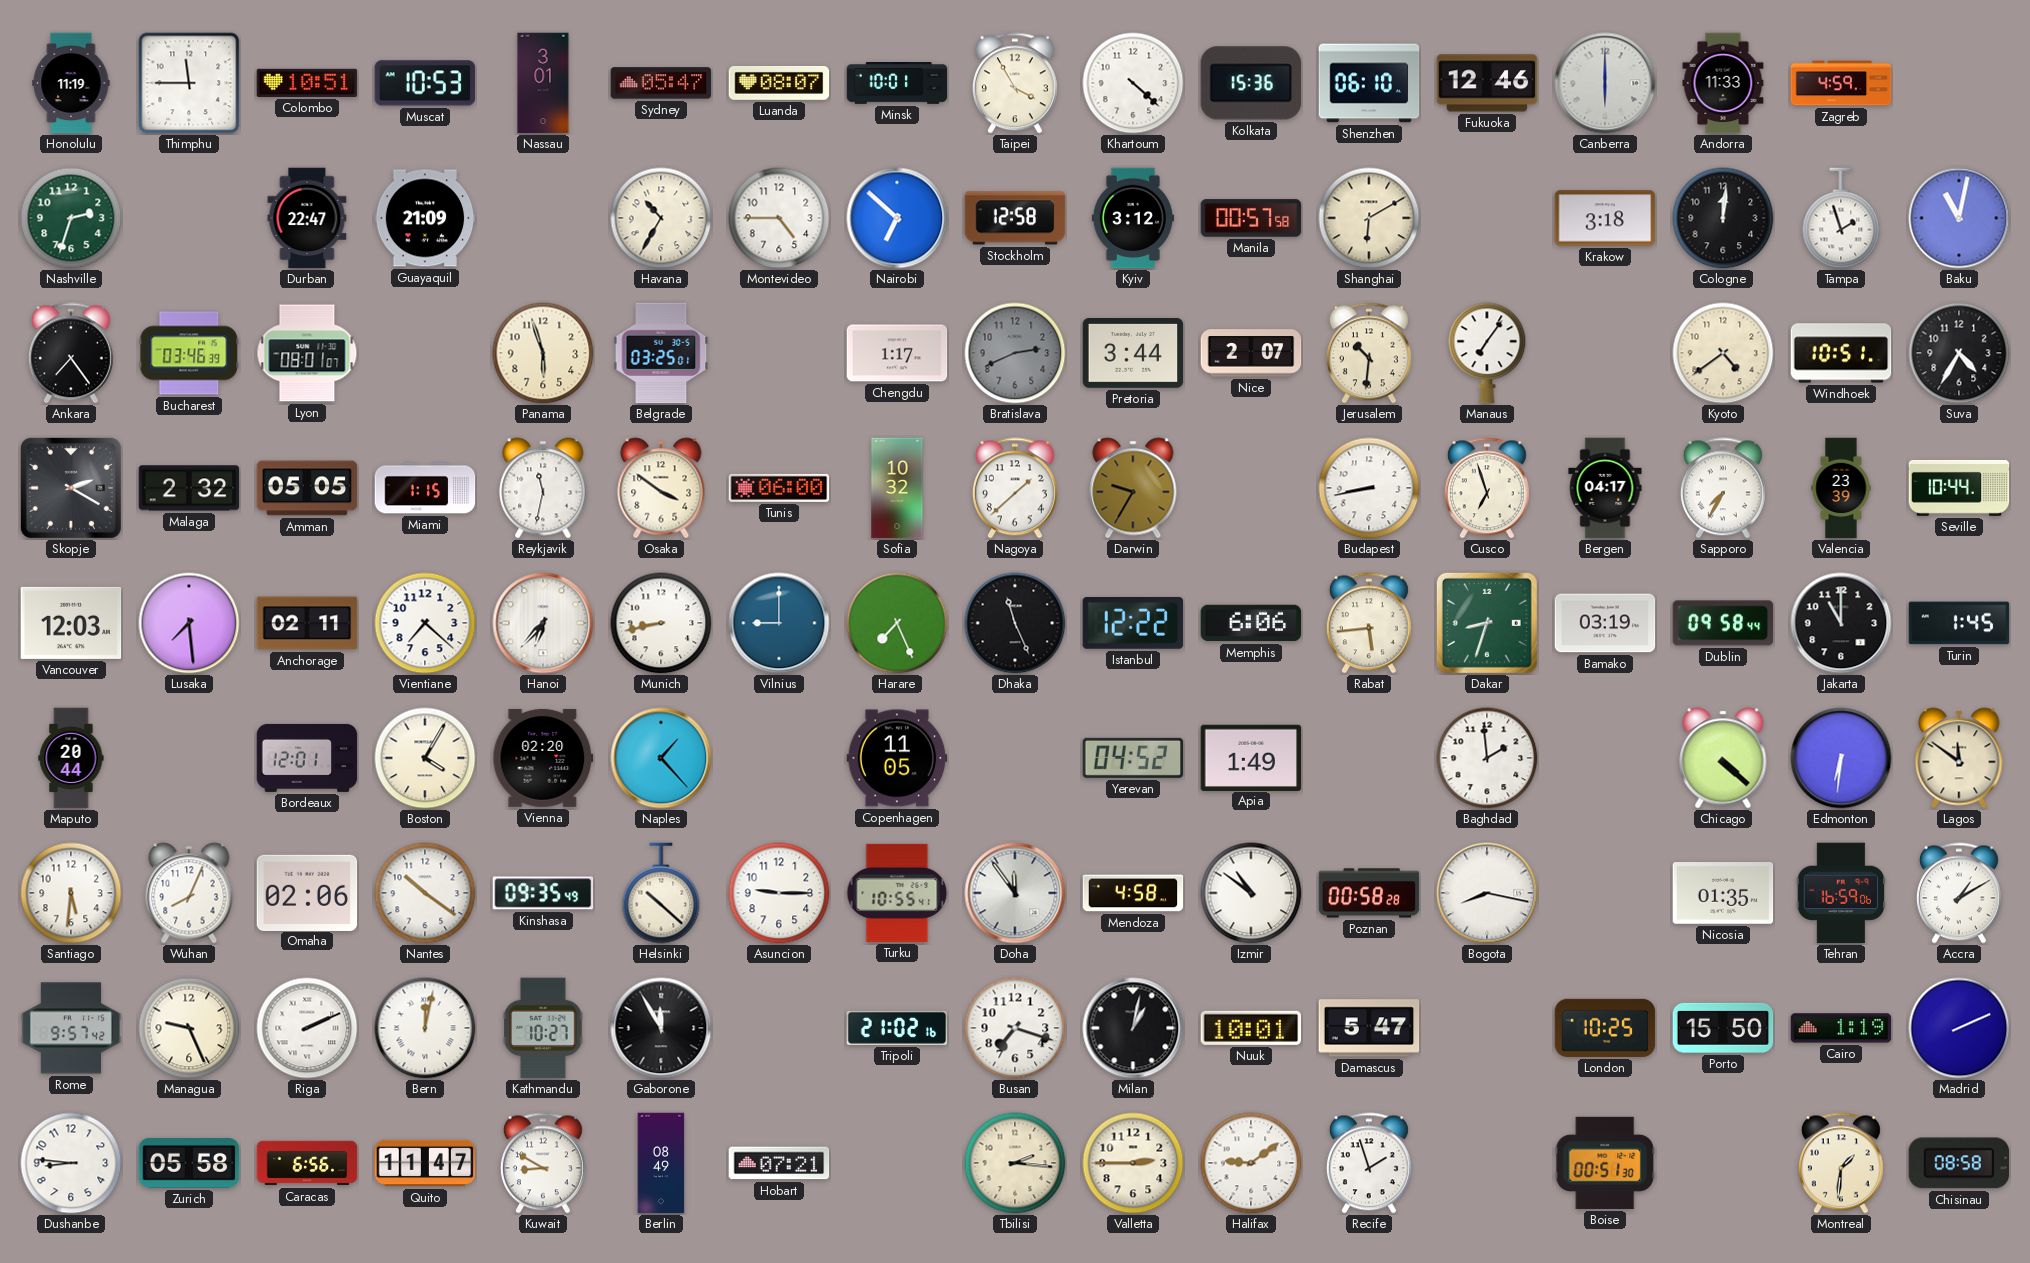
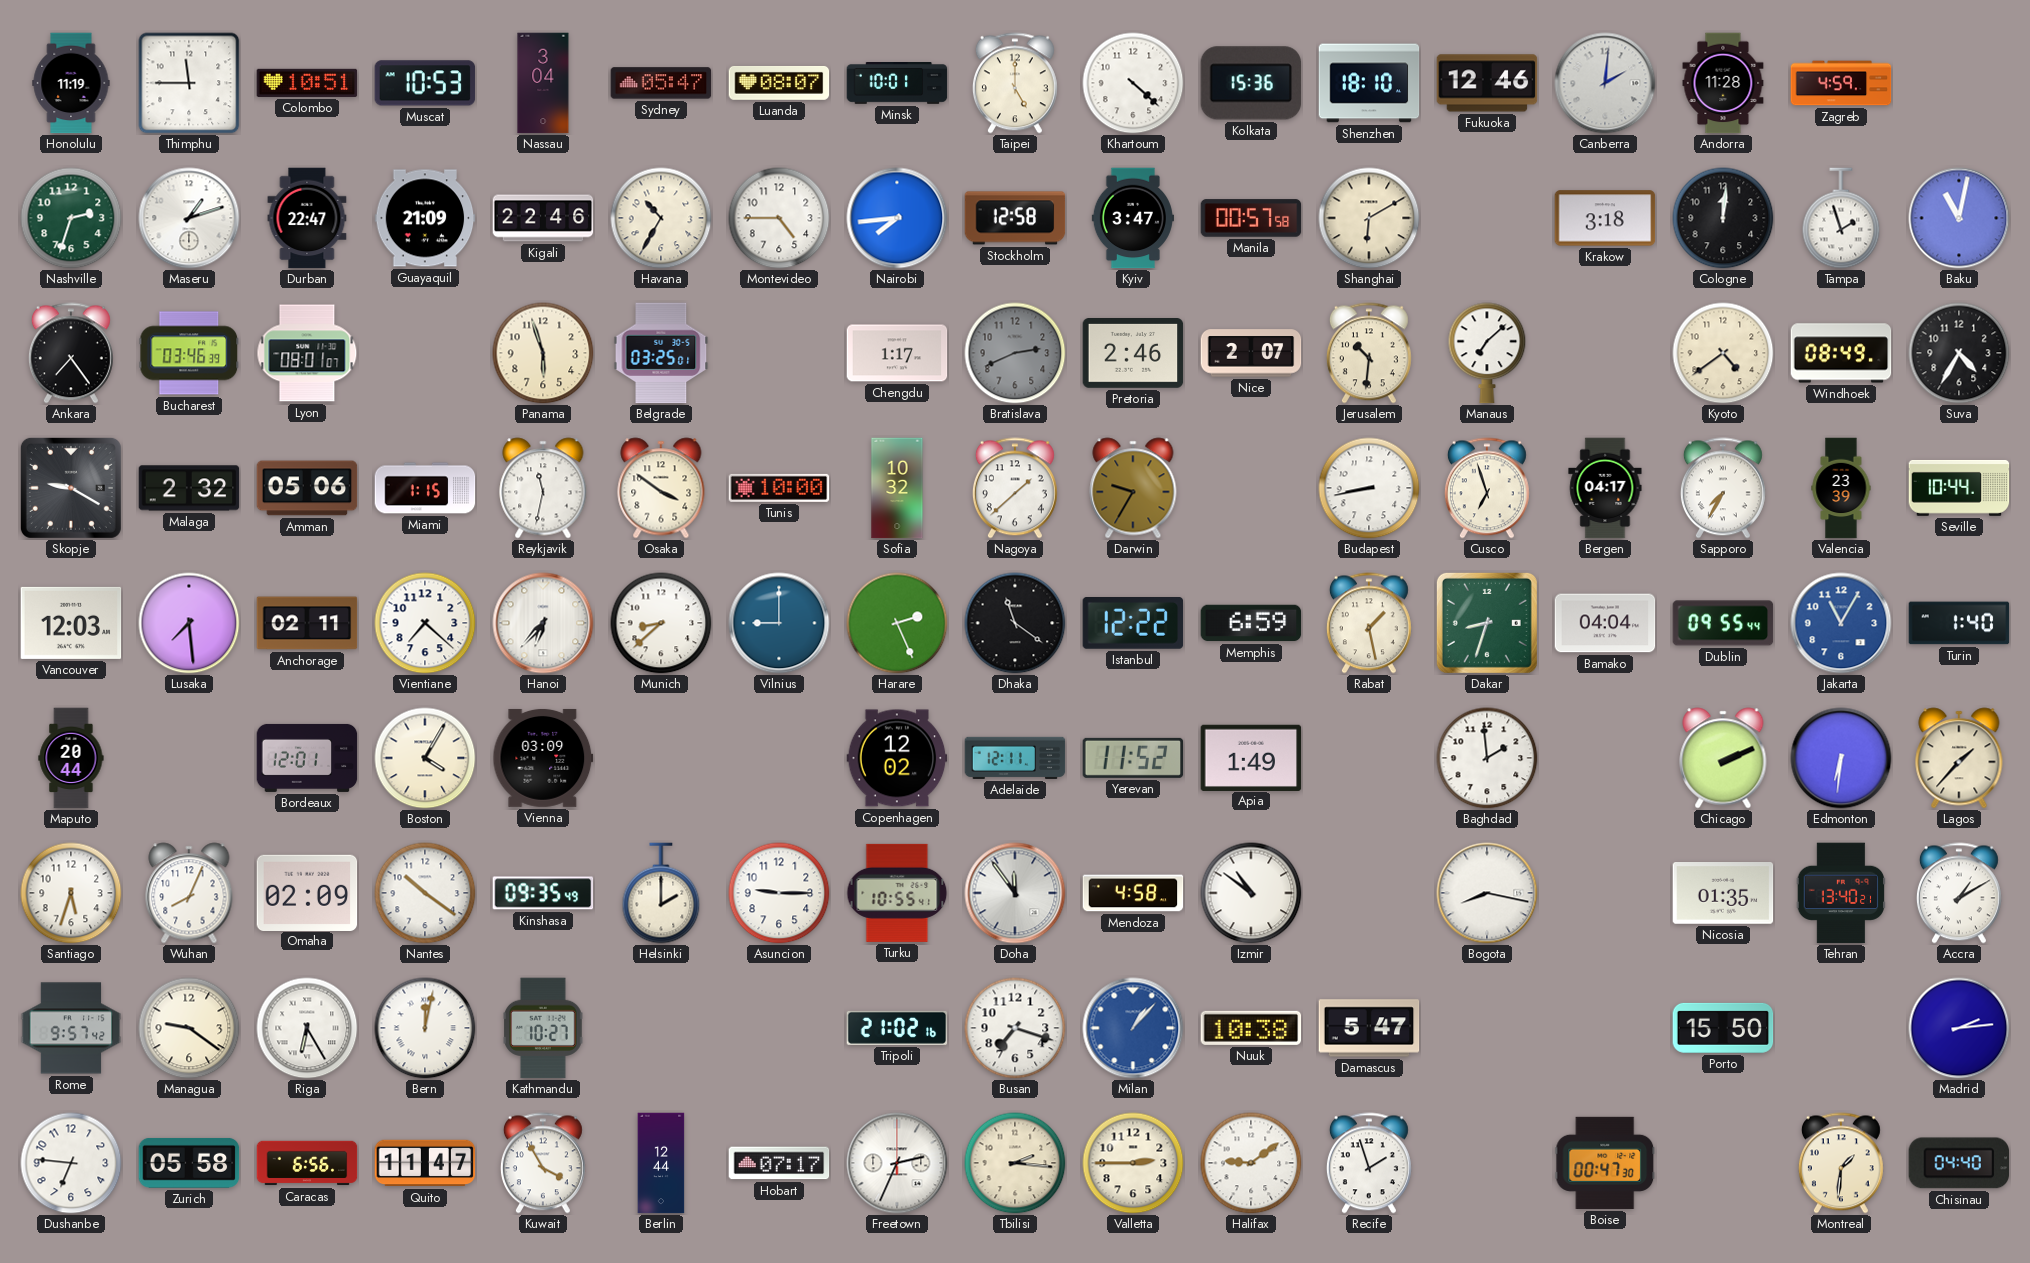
Nassau: 3:01 -> 3:04
Taipei: 3:55 -> 5:00
Shenzhen: 06:10 -> 18:10
Canberra: 6:00 -> 2:01
Andorra: 11:33 -> 11:28
Maseru: none -> 1:12
Kigali: none -> 22:46
Nairobi: 6:52 -> 7:44
Kyiv: 3:12 -> 3:47
Pretoria: 3:44 -> 2:46
Manaus: 7:06 -> 7:08
Windhoek: 10:51 -> 08:49
Skopje: 2:20 -> 9:20
Amman: 05:05 -> 05:06
Tunis: 06:00 -> 10:00
Munich: 8:43 -> 8:38
Harare: 7:26 -> 2:26
Dhaka: 11:26 -> 11:21
Memphis: 6:06 -> 6:59
Rabat: 5:44 -> 1:28
Bamako: 03:19 -> 04:04
Dublin: 09:58 -> 09:55
Jakarta: 11:00 -> 11:05
Jakarta dial: black -> blue
Turin: 1:45 -> 1:40
Vienna: 02:20 -> 03:09
Naples: 1:23 -> none
Copenhagen: 11:05 -> 12:02
Adelaide: none -> 12:11
Yerevan: 04:52 -> 11:52
Chicago: 4:22 -> 2:11
Lagos: 11:51 -> 1:37
Santiago: 5:31 -> 5:33
Omaha: 02:06 -> 02:09
Helsinki: 10:22 -> 2:00
Poznan: 00:58 -> none
Tehran: 16:59 -> 13:40
Managua: 9:26 -> 9:21
Riga: 2:11 -> 6:25
Gaborone: 11:55 -> none
Milan: 1:02 -> 1:07
Milan dial: black -> blue
Nuuk: 10:01 -> 10:38
London: 10:25 -> none
Cairo: 1:19 -> none
Madrid: 2:11 -> 2:14
Dushanbe: 8:46 -> 6:46
Kuwait: 8:50 -> 3:55
Berlin: 08:49 -> 12:44
Hobart: 07:21 -> 07:17
Freetown: none -> 2:34
Boise: 00:51 -> 00:47
Chisinau: 08:58 -> 04:40
